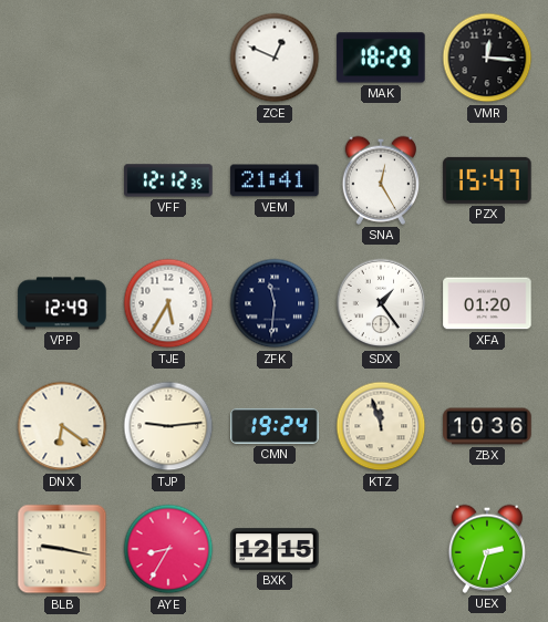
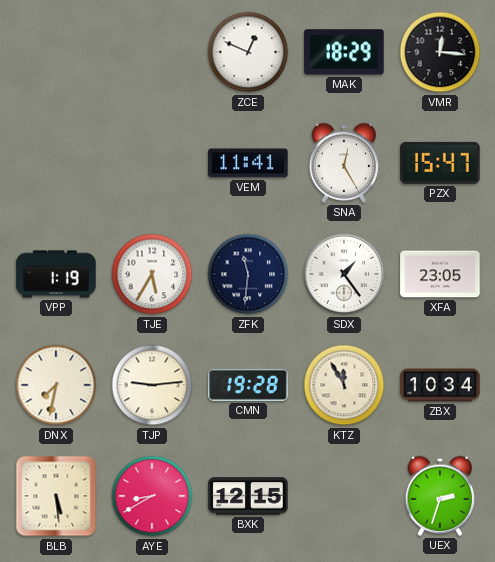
VFF: 12:12 -> none
VEM: 21:41 -> 11:41
VPP: 12:49 -> 1:19
XFA: 01:20 -> 23:05
DNX: 6:21 -> 7:32
CMN: 19:24 -> 19:28
KTZ: 11:57 -> 11:55
ZBX: 10:36 -> 10:34
BLB: 9:17 -> 5:29
AYE: 8:35 -> 8:40
